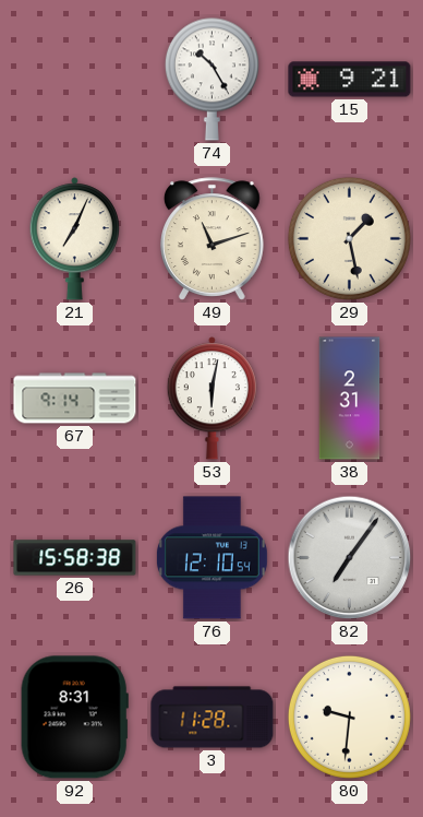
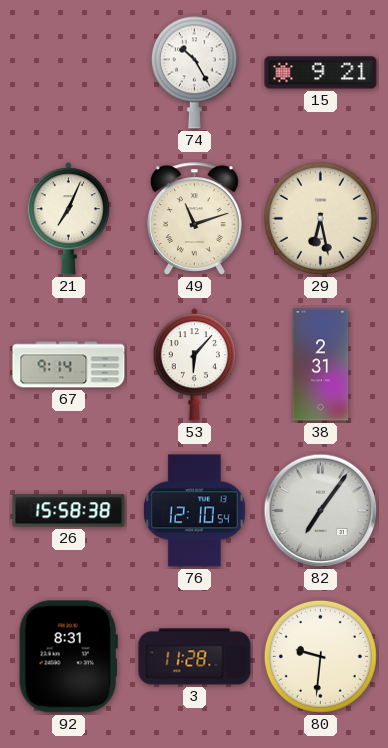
29: 1:28 -> 6:28
53: 6:02 -> 6:07
